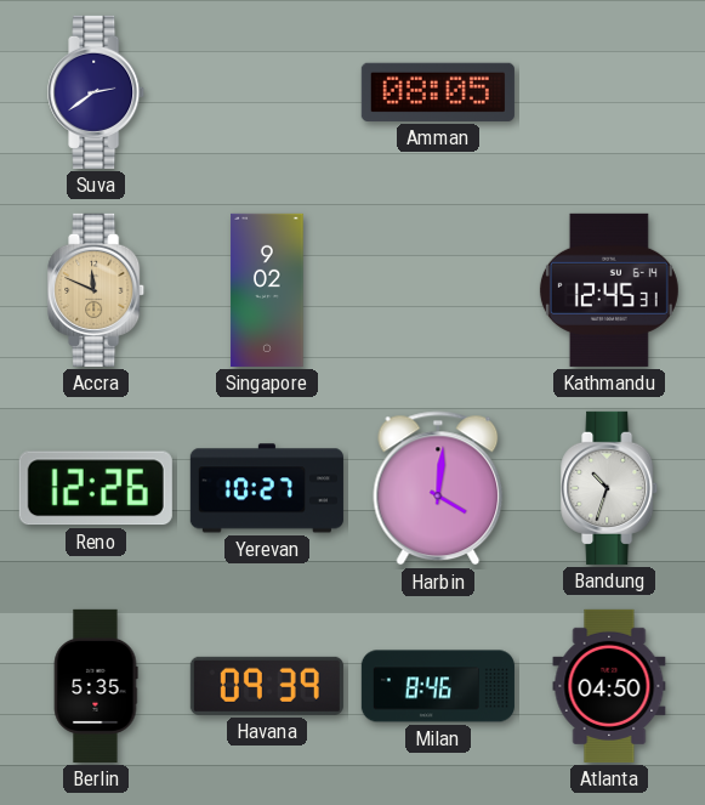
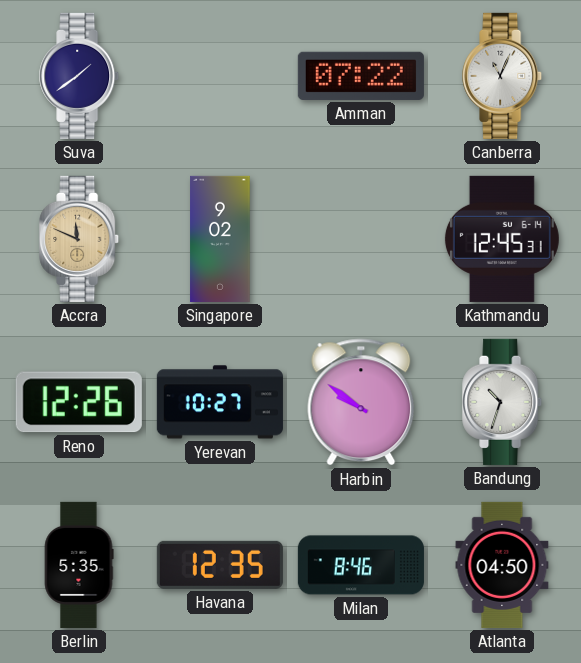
Suva: 2:39 -> 1:39
Amman: 08:05 -> 07:22
Canberra: none -> 11:04
Harbin: 4:01 -> 9:51
Havana: 09:39 -> 12:35
